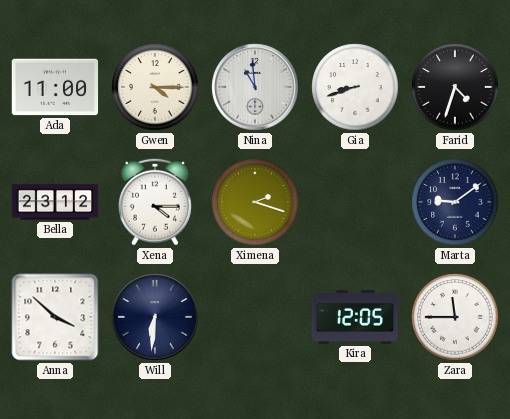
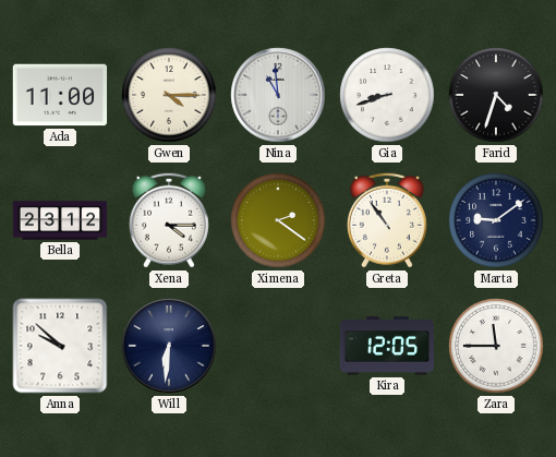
Ximena: 2:18 -> 2:21
Greta: none -> 10:54
Anna: 3:52 -> 9:52
